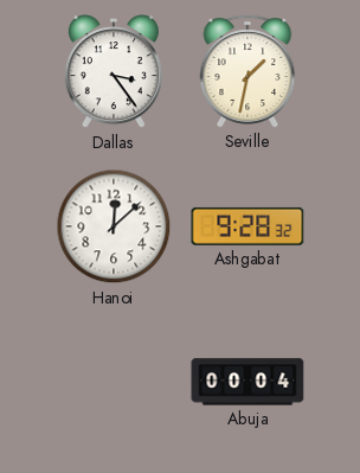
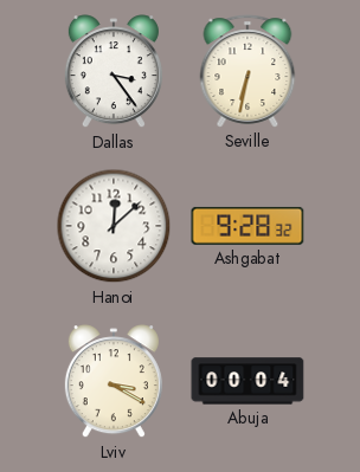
Seville: 1:32 -> 6:32
Lviv: none -> 3:20
